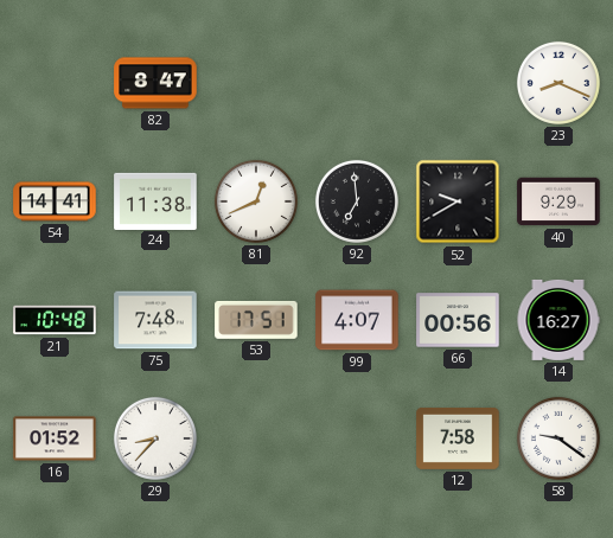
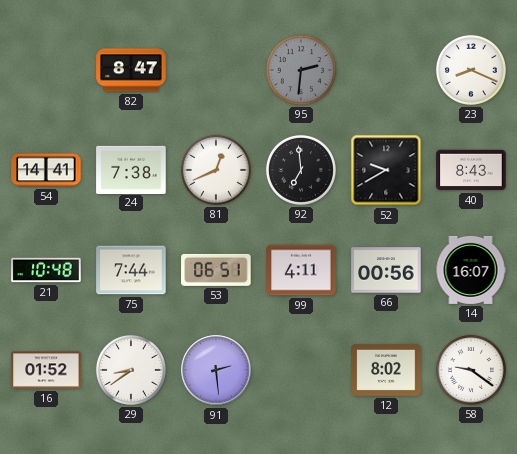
95: none -> 2:31
24: 11:38 -> 7:38
40: 9:29 -> 8:43
75: 7:48 -> 7:44
53: 17:51 -> 06:51
99: 4:07 -> 4:11
14: 16:27 -> 16:07
29: 8:37 -> 8:39
91: none -> 2:29
12: 7:58 -> 8:02
